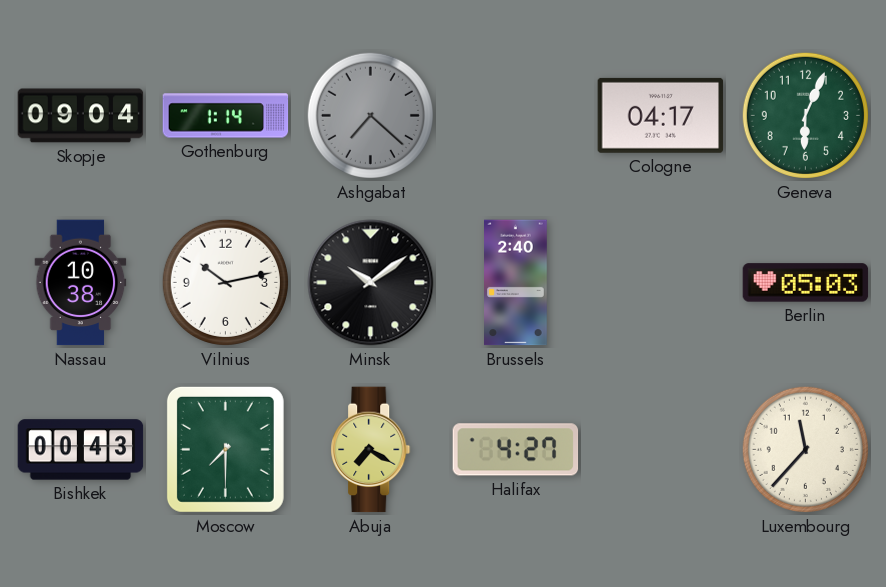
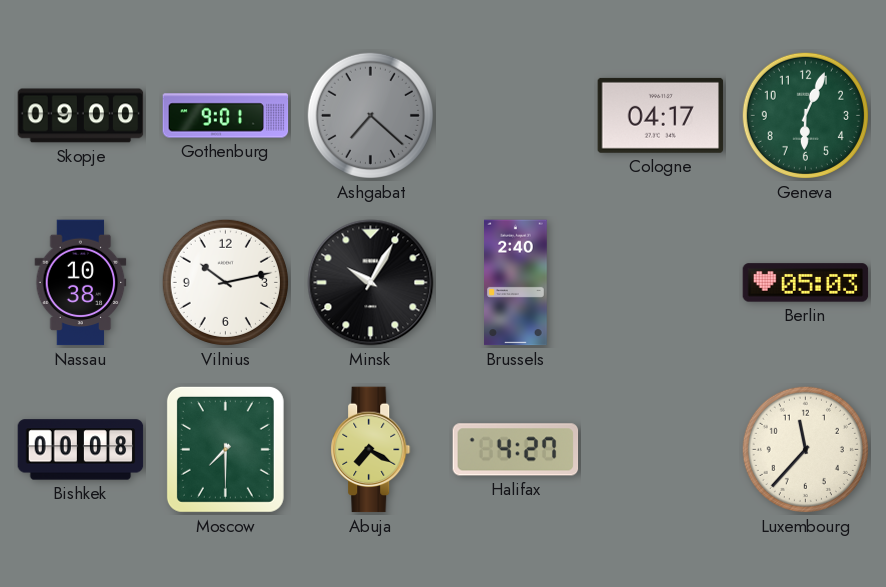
Skopje: 09:04 -> 09:00
Gothenburg: 1:14 -> 9:01
Minsk: 10:09 -> 10:05
Bishkek: 00:43 -> 00:08
